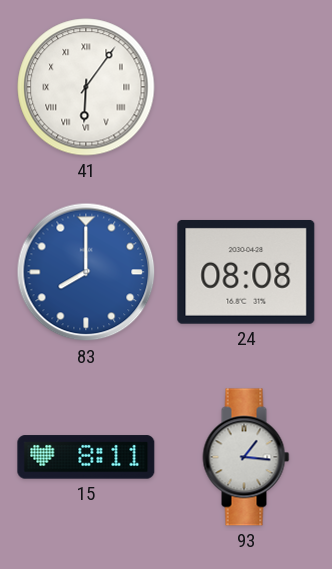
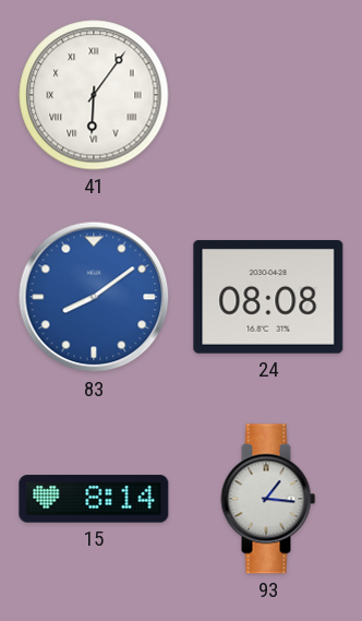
83: 8:00 -> 8:09
15: 8:11 -> 8:14
